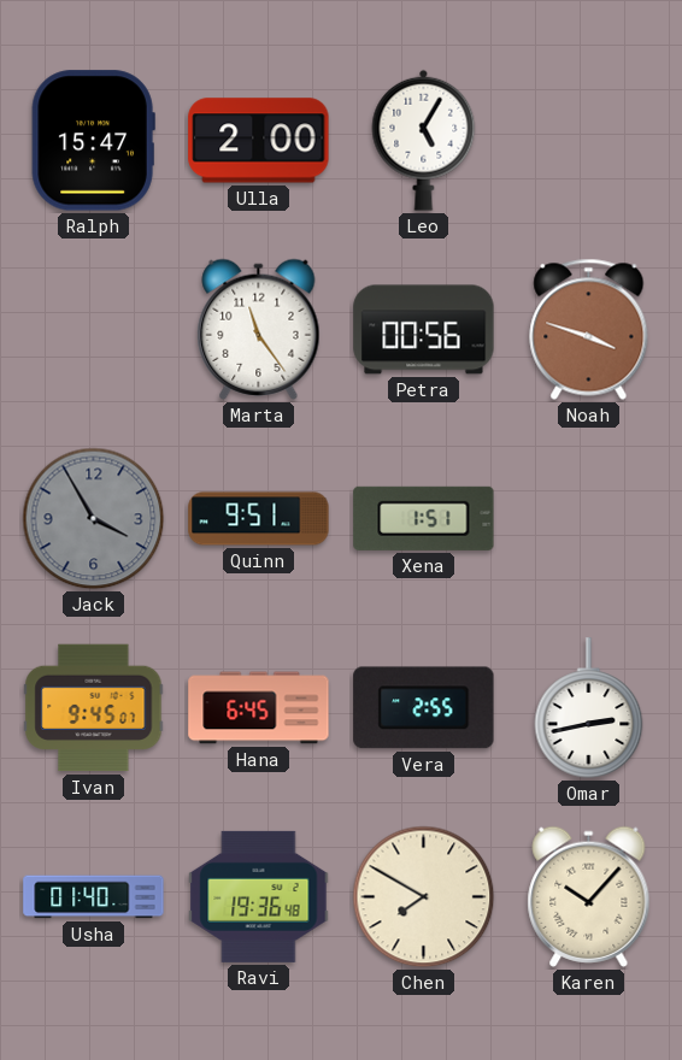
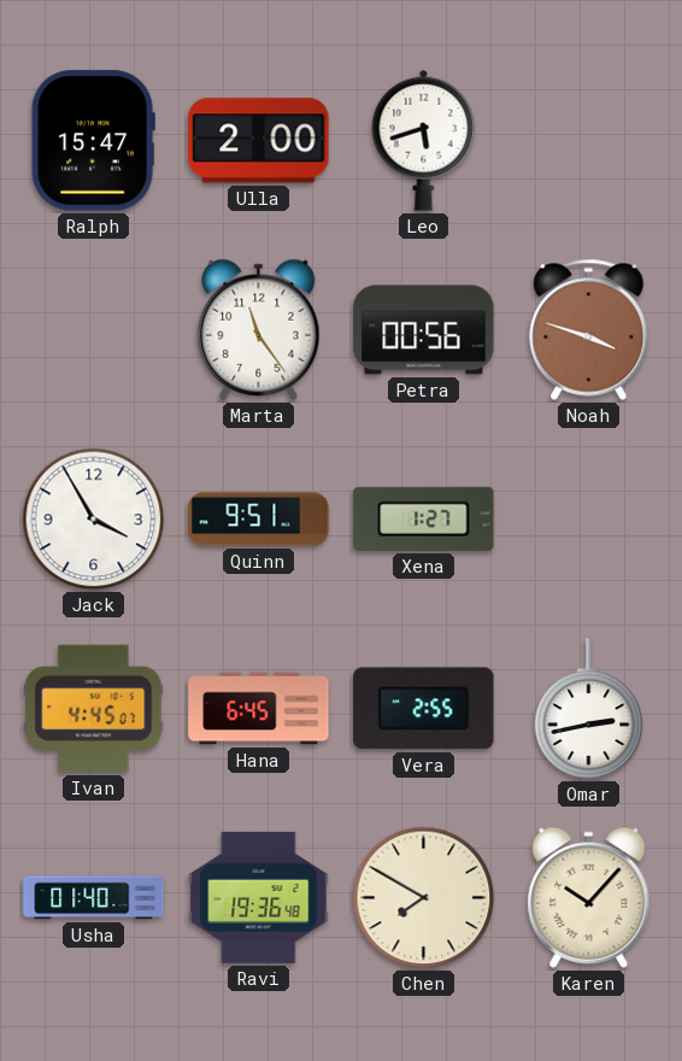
Leo: 5:05 -> 5:42
Jack dial: grey -> white
Xena: 1:51 -> 1:27
Ivan: 9:45 -> 4:45
